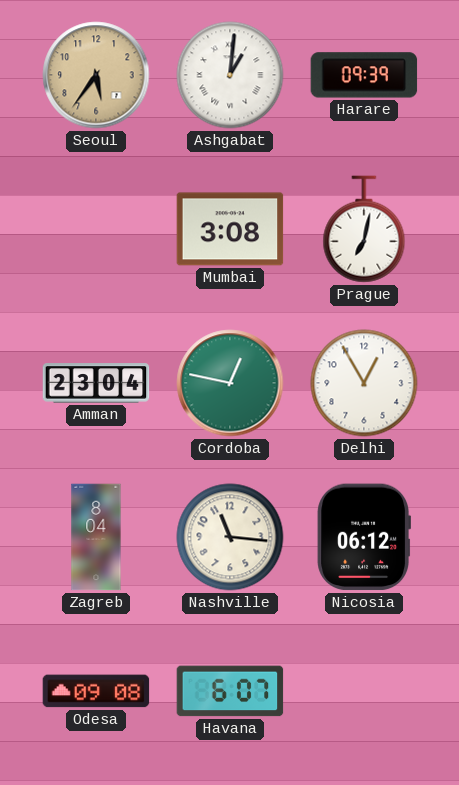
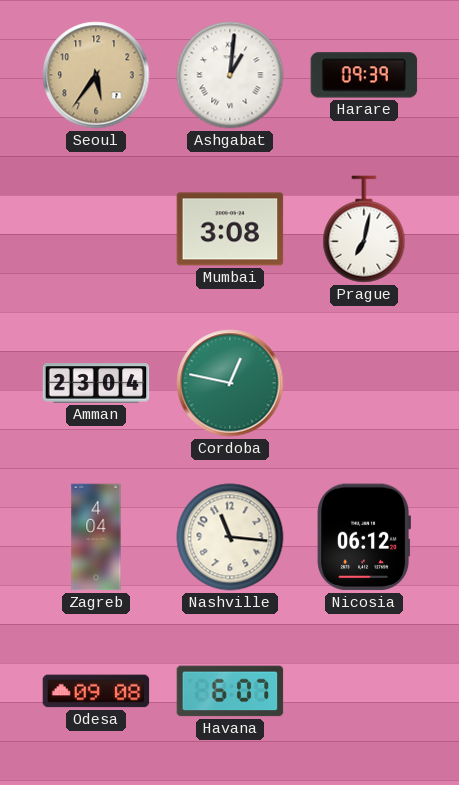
Delhi: 12:55 -> none
Zagreb: 8:04 -> 4:04
